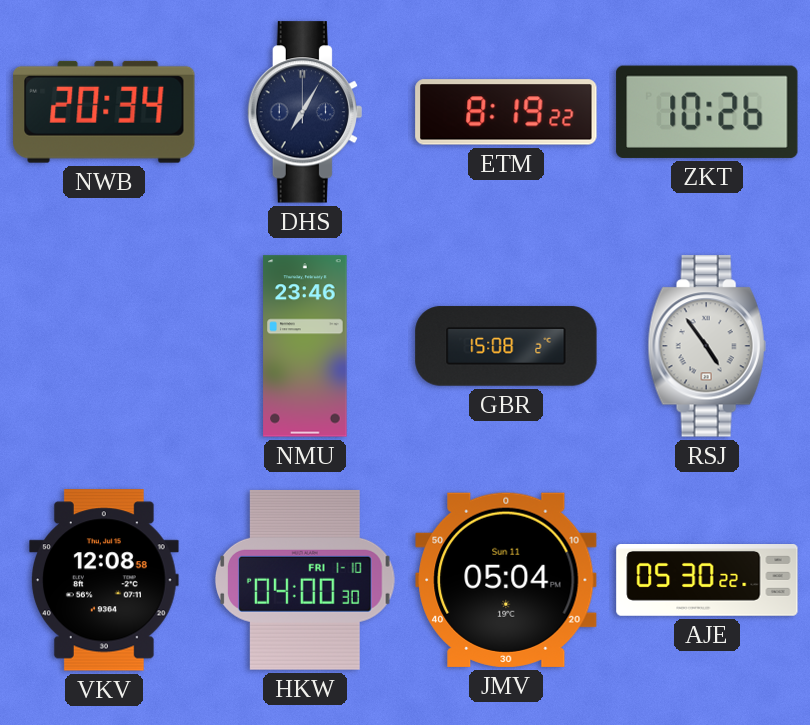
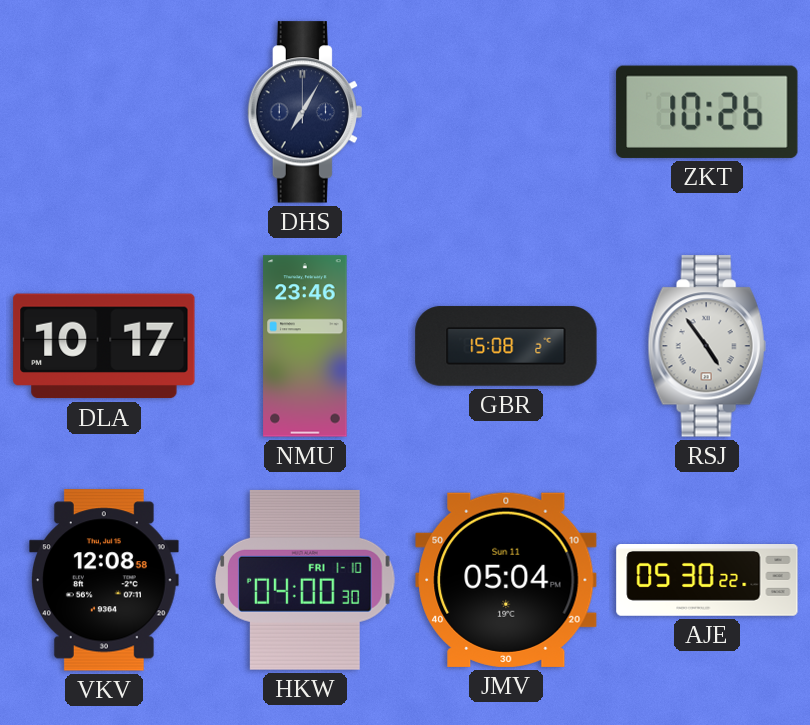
NWB: 20:34 -> none
ETM: 8:19 -> none
DLA: none -> 10:17
